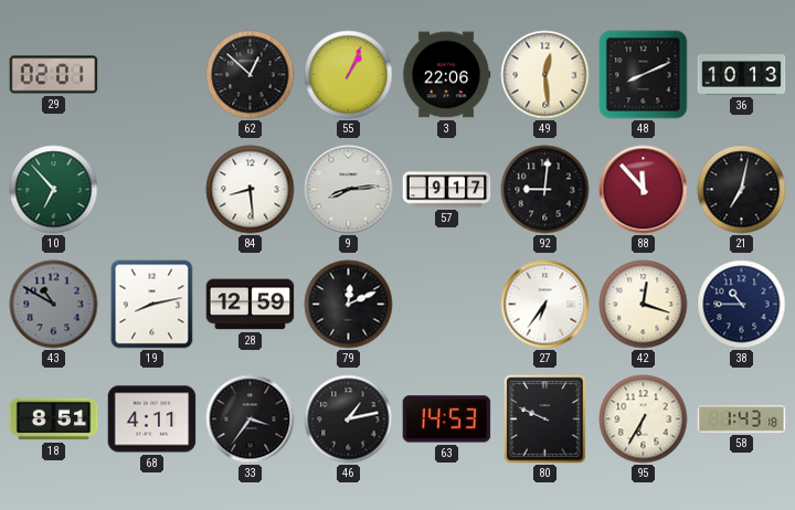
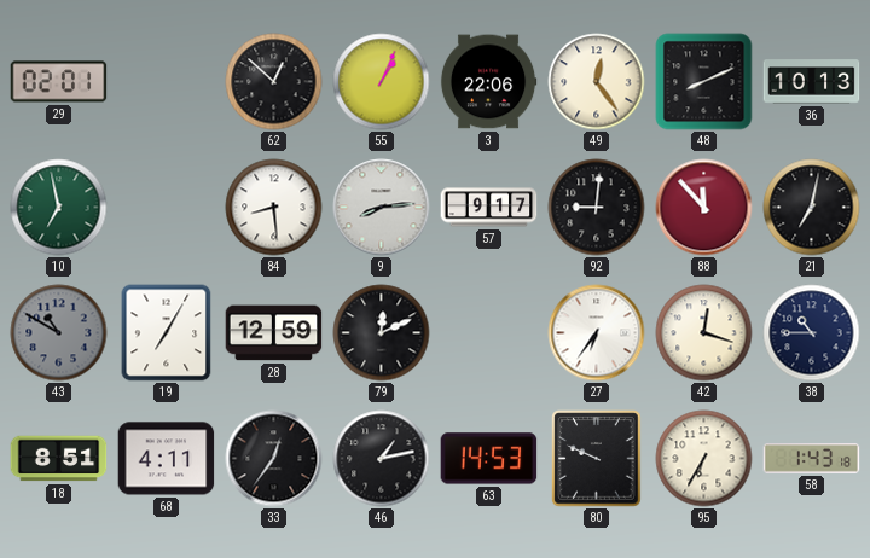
49: 12:29 -> 12:24
10: 6:53 -> 6:58
19: 8:13 -> 7:05
33: 3:36 -> 12:36
